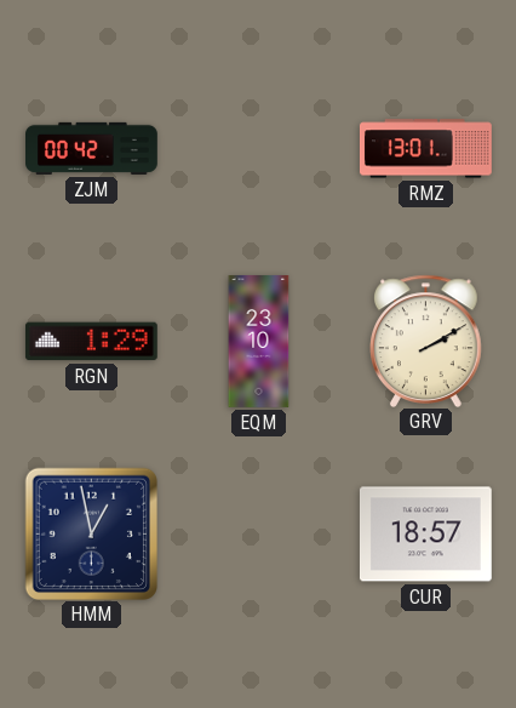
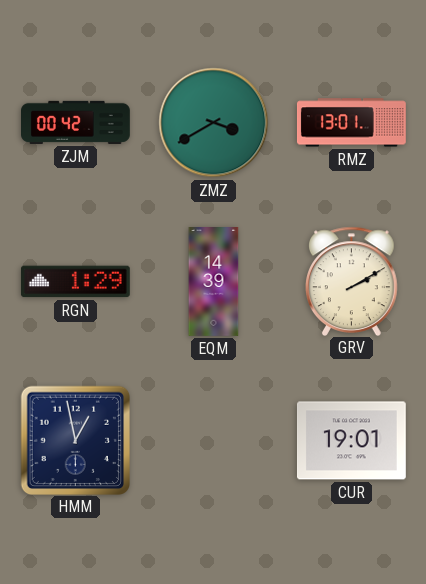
ZMZ: none -> 3:40
EQM: 23:10 -> 14:39
CUR: 18:57 -> 19:01
